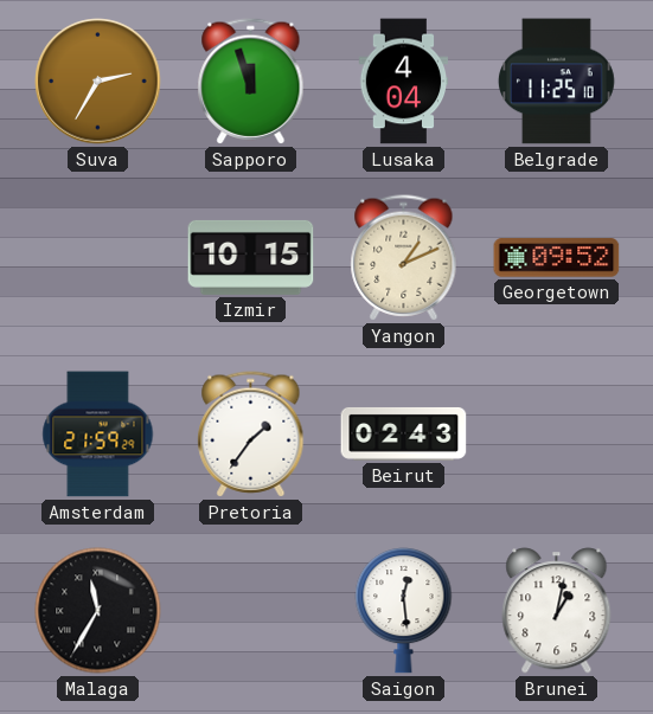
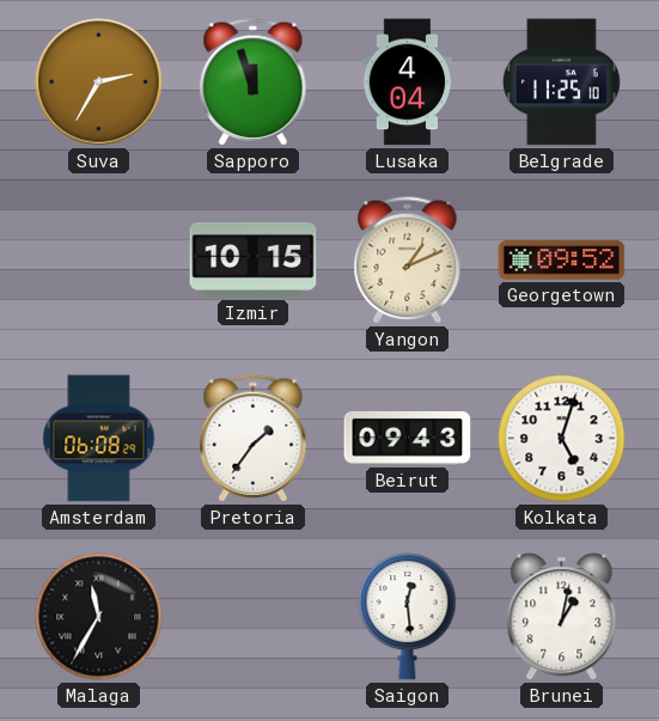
Amsterdam: 21:59 -> 06:08
Beirut: 02:43 -> 09:43
Kolkata: none -> 5:03
